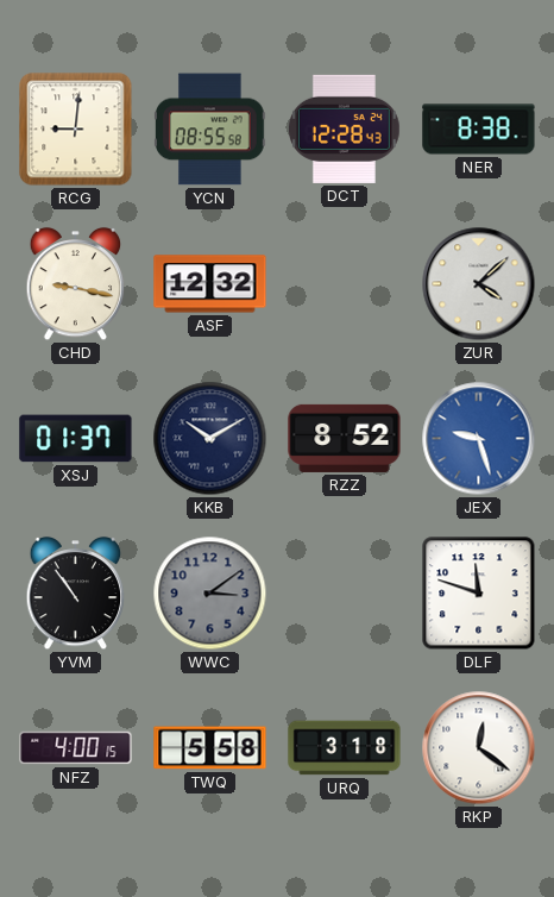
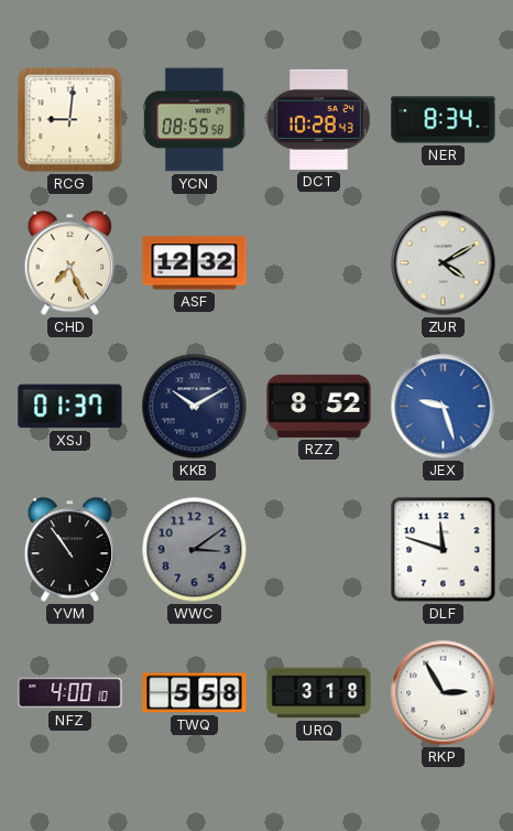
DCT: 12:28 -> 10:28
NER: 8:38 -> 8:34
CHD: 9:17 -> 7:26
ZUR: 4:08 -> 4:10
NFZ: 4:00:15 -> 4:00:10
RKP: 12:21 -> 2:55
